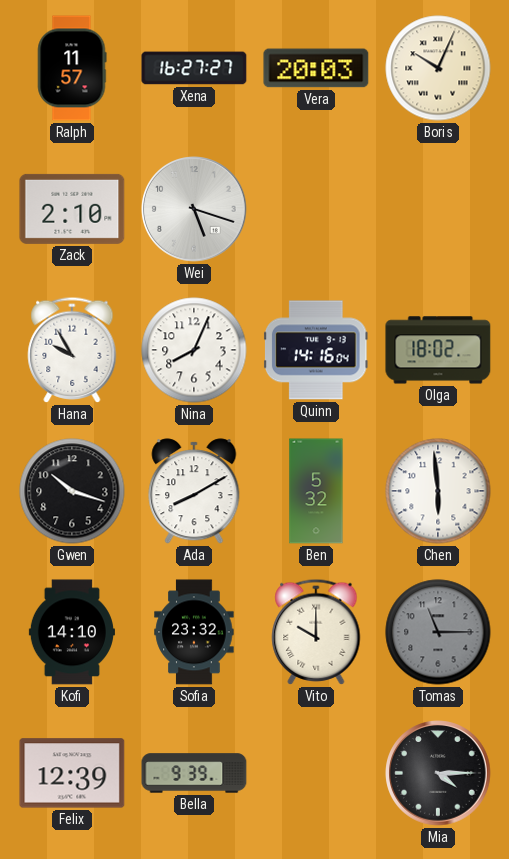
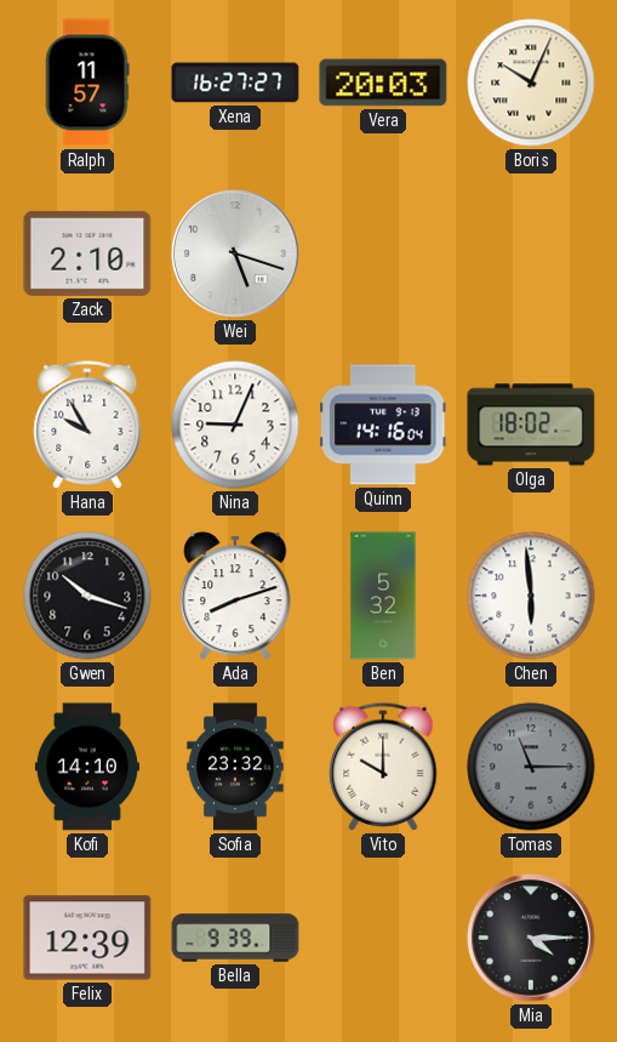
Nina: 8:04 -> 9:04
Ada: 8:10 -> 8:12
